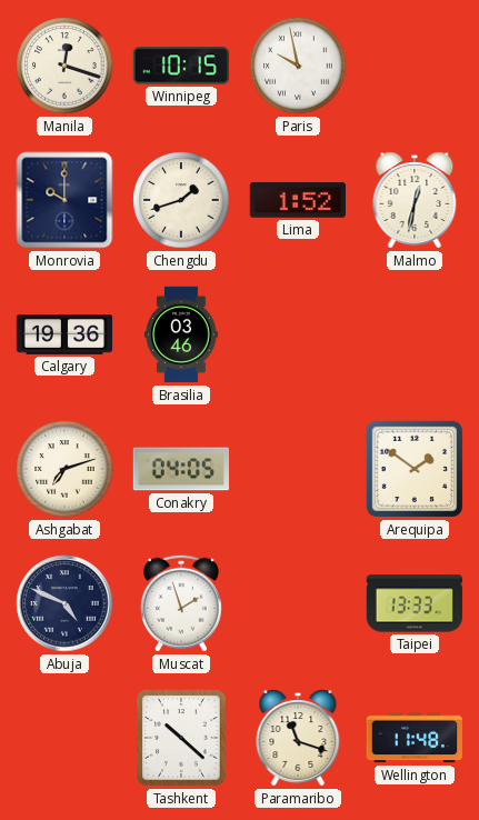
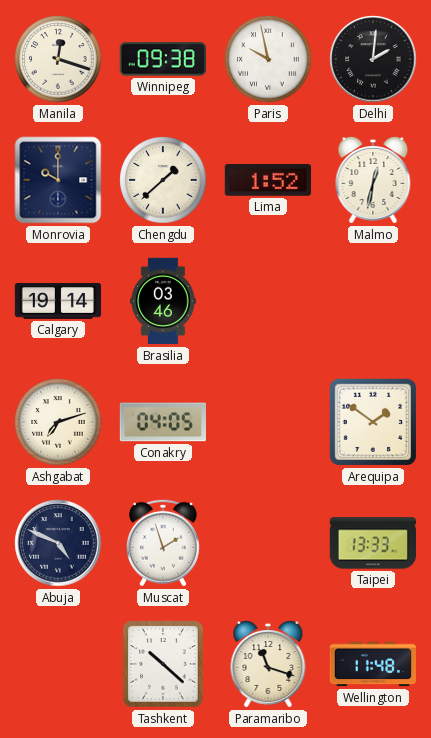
Winnipeg: 10:15 -> 09:38
Delhi: none -> 2:01
Chengdu: 1:42 -> 1:38
Calgary: 19:36 -> 19:14
